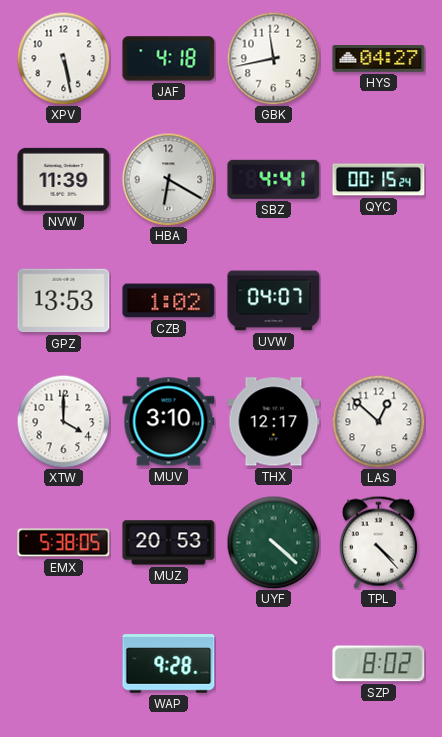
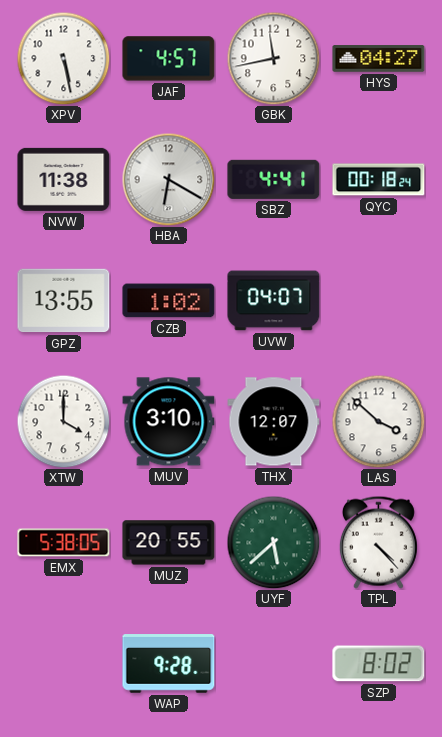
JAF: 4:18 -> 4:57
NVW: 11:39 -> 11:38
QYC: 00:15 -> 00:18
GPZ: 13:53 -> 13:55
THX: 12:17 -> 12:07
LAS: 12:52 -> 3:52
MUZ: 20:53 -> 20:55
UYF: 4:22 -> 5:38
